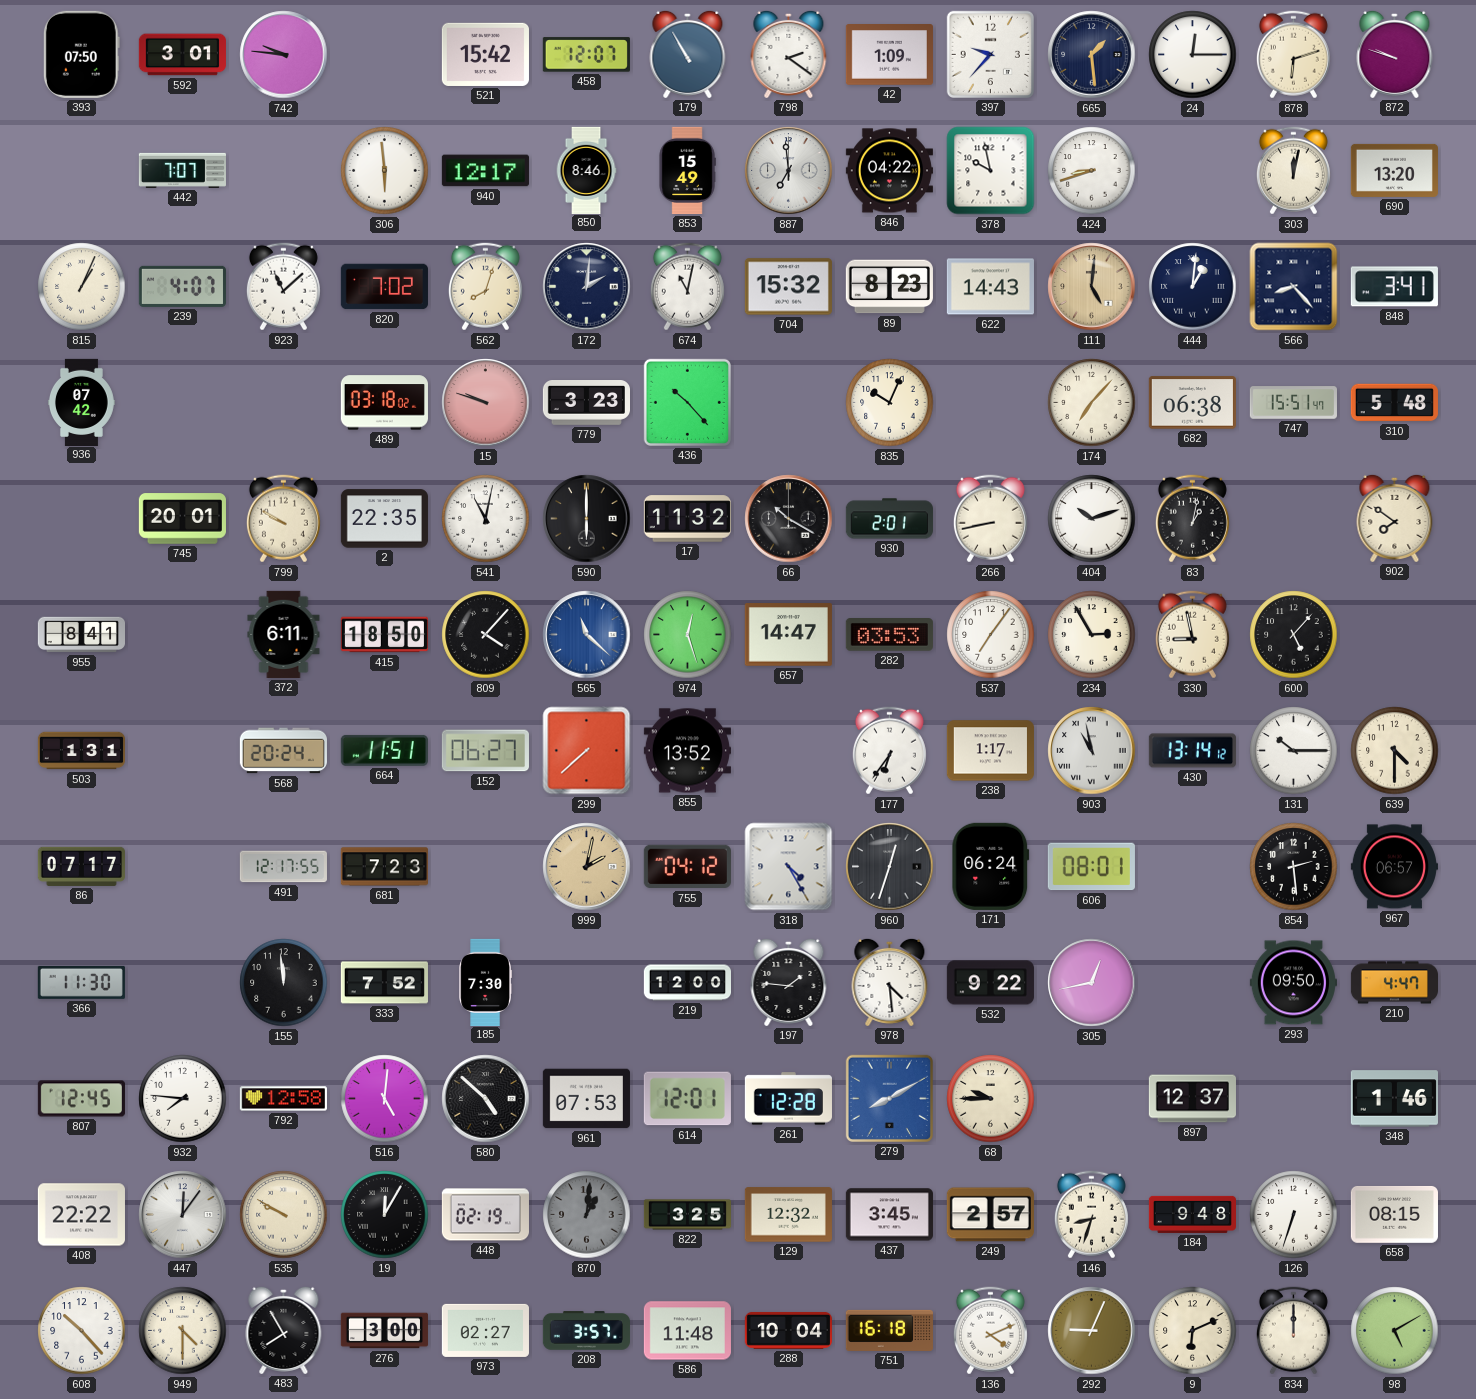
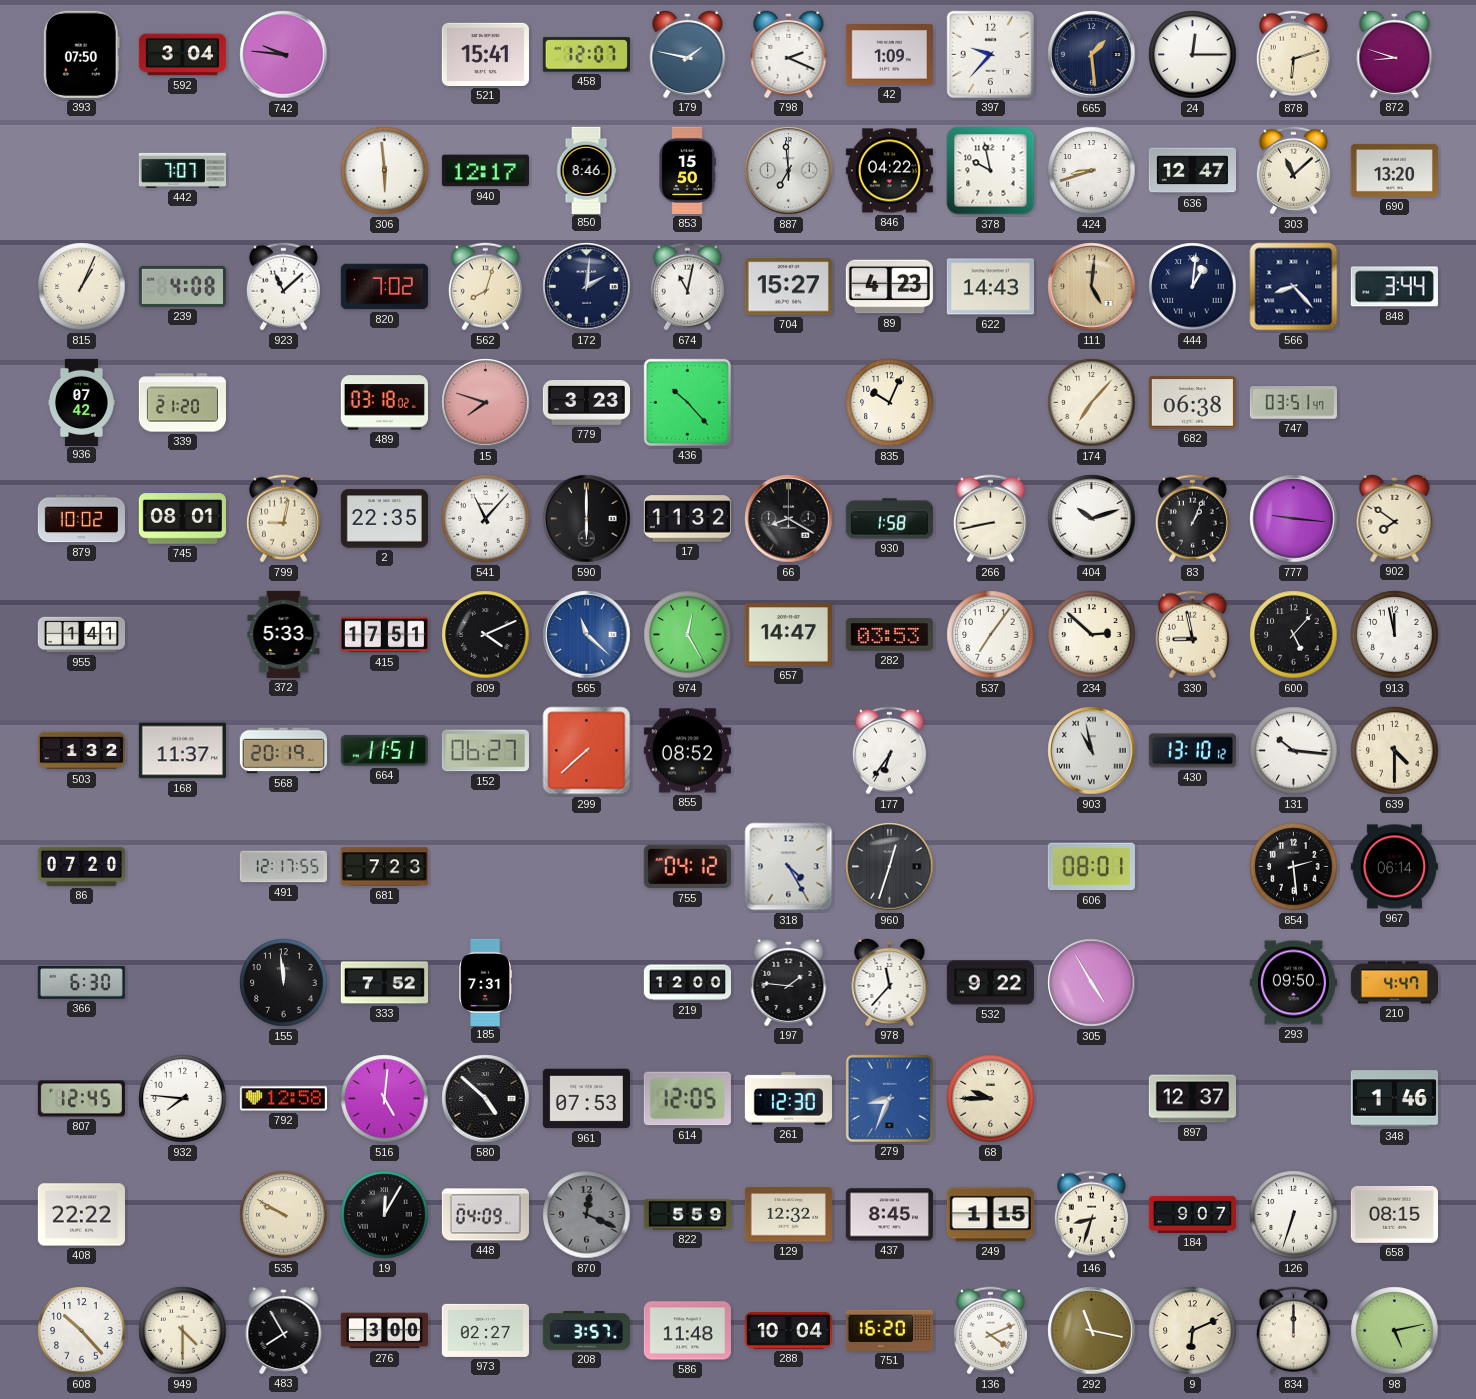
592: 3:01 -> 3:04
521: 15:42 -> 15:41
179: 10:55 -> 1:47
798: 2:21 -> 2:19
872: 9:48 -> 8:48
853: 15:49 -> 15:50
636: none -> 12:47
303: 12:02 -> 11:08
239: 4:07 -> 4:08
704: 15:32 -> 15:27
89: 8:23 -> 4:23
848: 3:41 -> 3:44
339: none -> 21:20
15: 9:48 -> 7:48
747: 15:51 -> 03:51
310: 5:48 -> none
879: none -> 10:02
745: 20:01 -> 08:01
799: 9:50 -> 9:02
541: 11:02 -> 11:07
66: 10:20 -> 8:20
930: 2:01 -> 1:58
83: 1:02 -> 1:04
777: none -> 9:16
955: 8:41 -> 1:41
372: 6:11 -> 5:33
415: 18:50 -> 17:51
809: 4:07 -> 4:11
974: 12:27 -> 12:25
234: 2:55 -> 2:52
913: none -> 11:58
503: 1:31 -> 1:32
168: none -> 11:37
568: 20:24 -> 20:19
855: 13:52 -> 08:52
238: 1:17 -> none
430: 13:14 -> 13:10
131: 10:15 -> 10:16
86: 07:17 -> 07:20
999: 2:02 -> none
171: 06:24 -> none
967: 06:57 -> 06:14
366: 11:30 -> 6:30
185: 7:30 -> 7:31
978: 4:29 -> 11:37
305: 12:43 -> 4:55
614: 12:01 -> 12:05
261: 12:28 -> 12:30
279: 8:10 -> 8:34
447: 12:06 -> none
448: 02:19 -> 04:09
870: 1:01 -> 12:19
822: 3:25 -> 5:59
437: 3:45 -> 8:45
249: 2:57 -> 1:15
184: 9:48 -> 9:07
751: 16:18 -> 16:20
292: 9:04 -> 11:17
98: 5:10 -> 5:13
